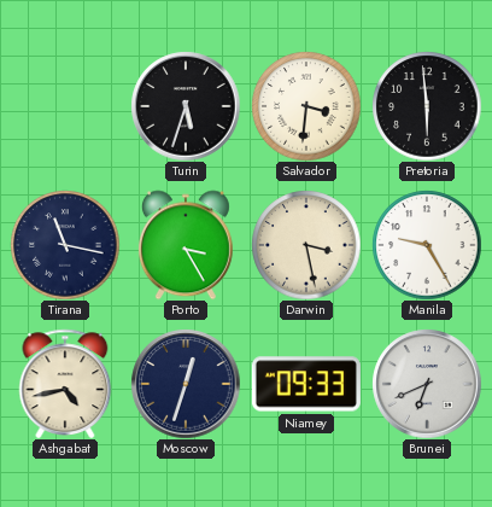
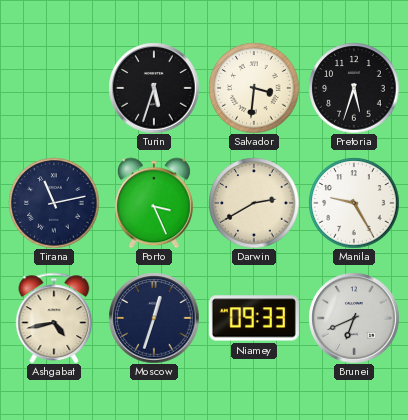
Pretoria: 5:59 -> 5:33
Tirana: 11:17 -> 11:13
Porto: 3:25 -> 3:26
Darwin: 3:28 -> 2:40
